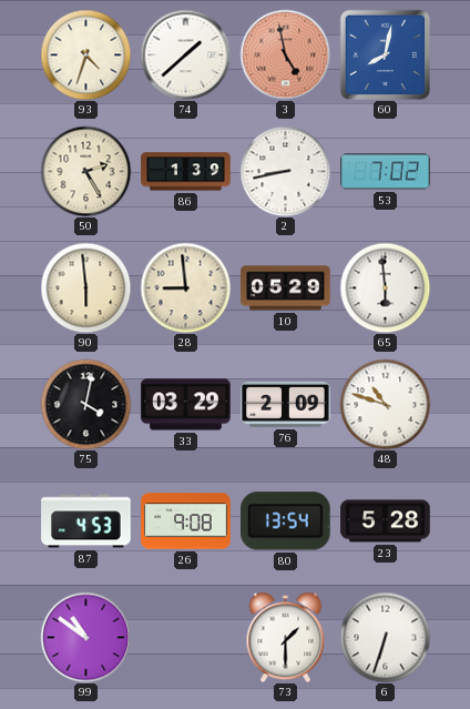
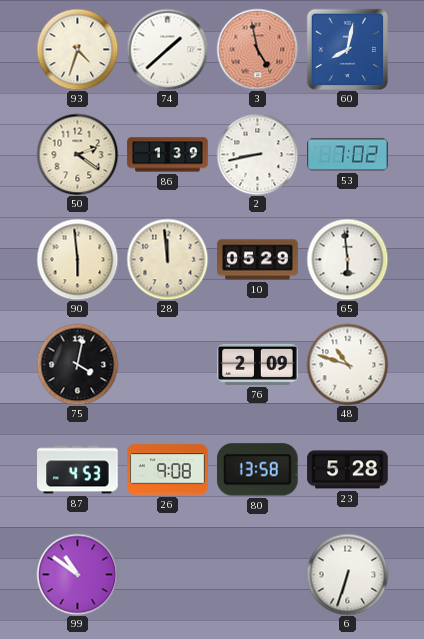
50: 2:25 -> 2:21
28: 8:59 -> 11:59
33: 03:29 -> none
80: 13:54 -> 13:58
73: 1:30 -> none
